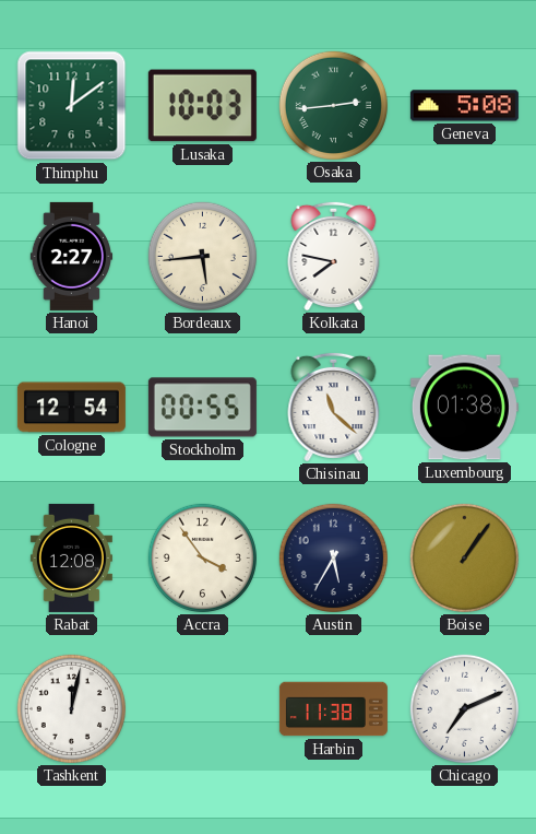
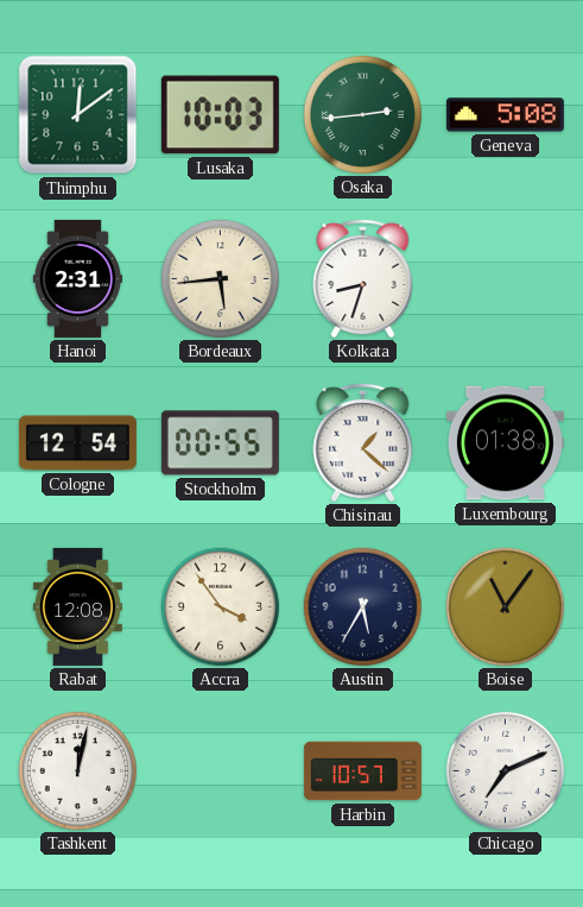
Hanoi: 2:27 -> 2:31
Kolkata: 7:47 -> 8:33
Chisinau: 11:22 -> 1:22
Boise: 1:06 -> 11:06
Harbin: 11:38 -> 10:57
